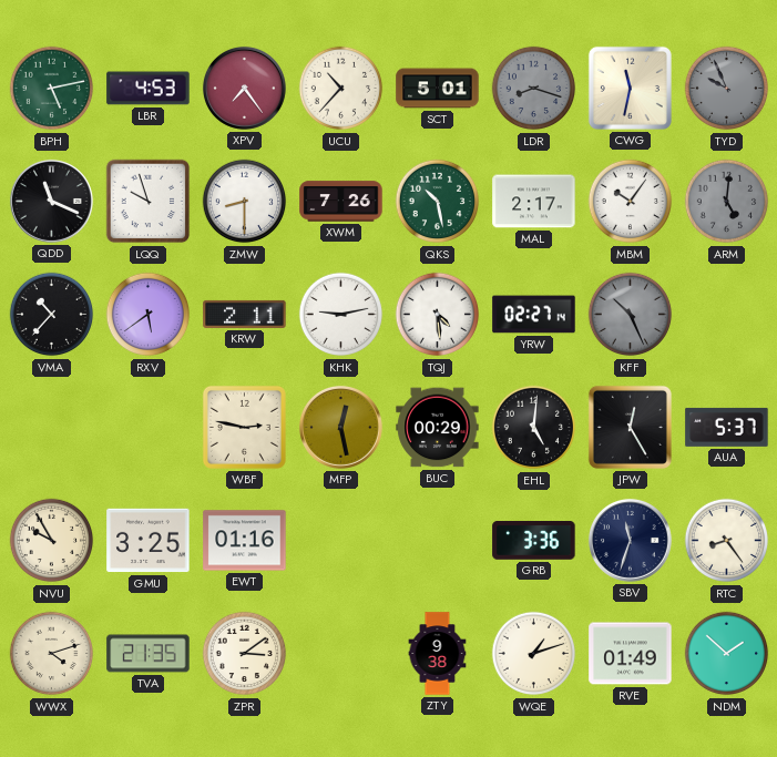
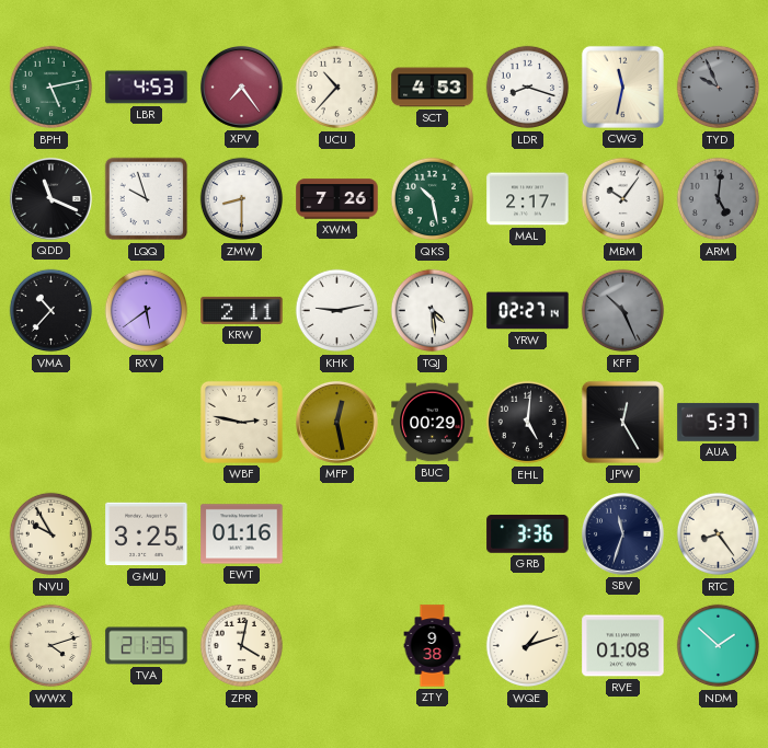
SCT: 5:01 -> 4:53
LDR dial: grey -> white
ZPR: 3:09 -> 4:02
RVE: 01:49 -> 01:08
